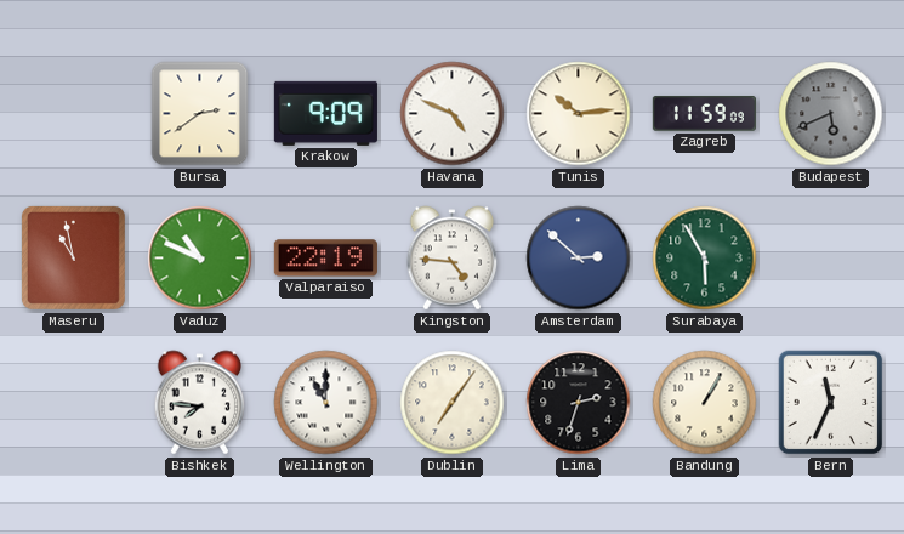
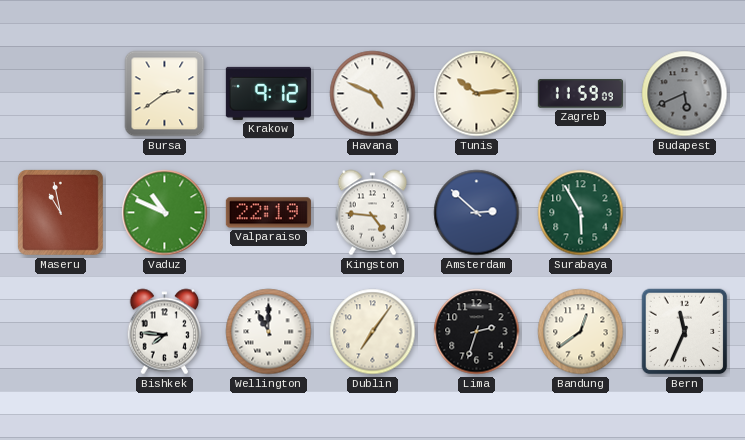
Krakow: 9:09 -> 9:12
Bandung: 1:05 -> 12:39
